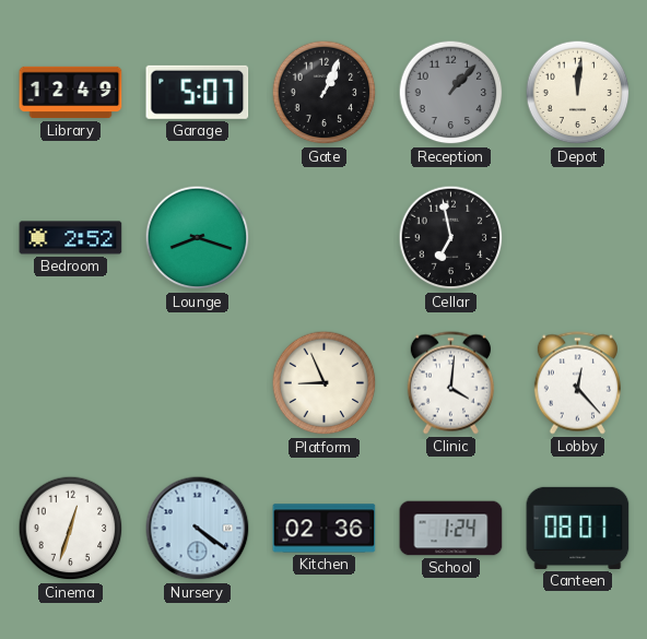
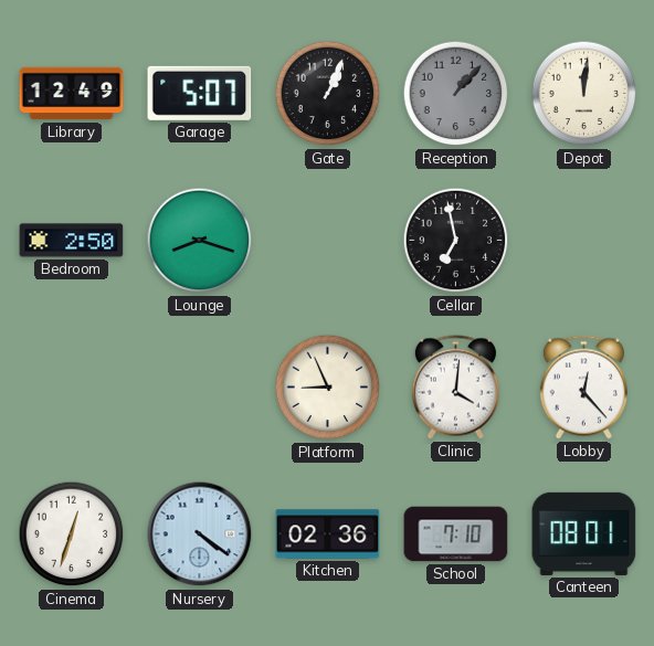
Bedroom: 2:52 -> 2:50
School: 1:24 -> 7:10
